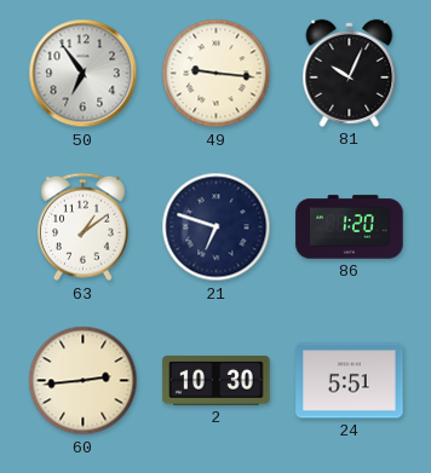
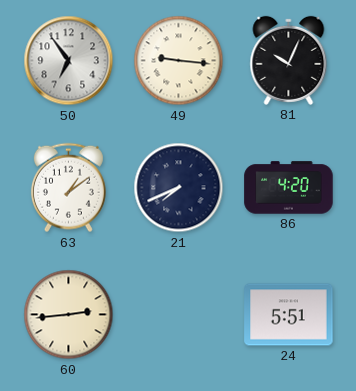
21: 6:48 -> 7:41
86: 1:20 -> 4:20
2: 10:30 -> none
